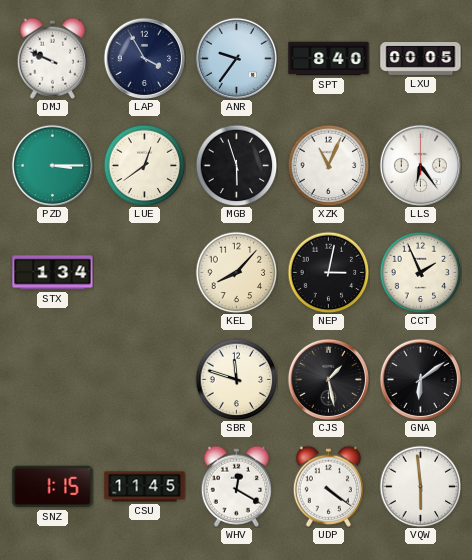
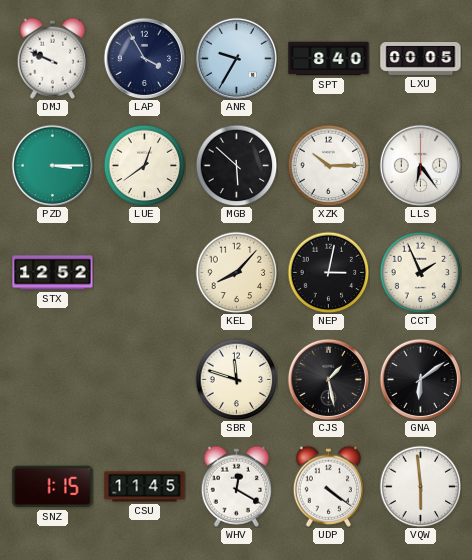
ANR: 9:36 -> 9:35
MGB: 5:57 -> 5:52
XZK: 11:04 -> 10:15
STX: 1:34 -> 12:52
